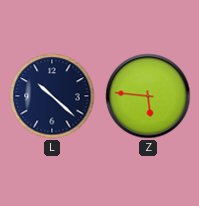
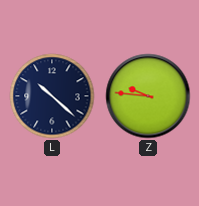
Z: 5:46 -> 9:46
